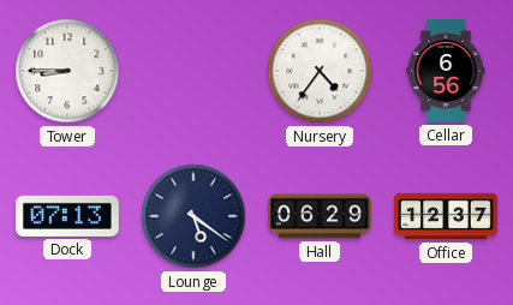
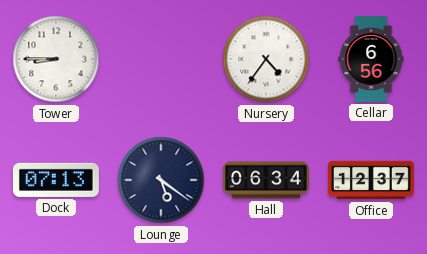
Hall: 06:29 -> 06:34
